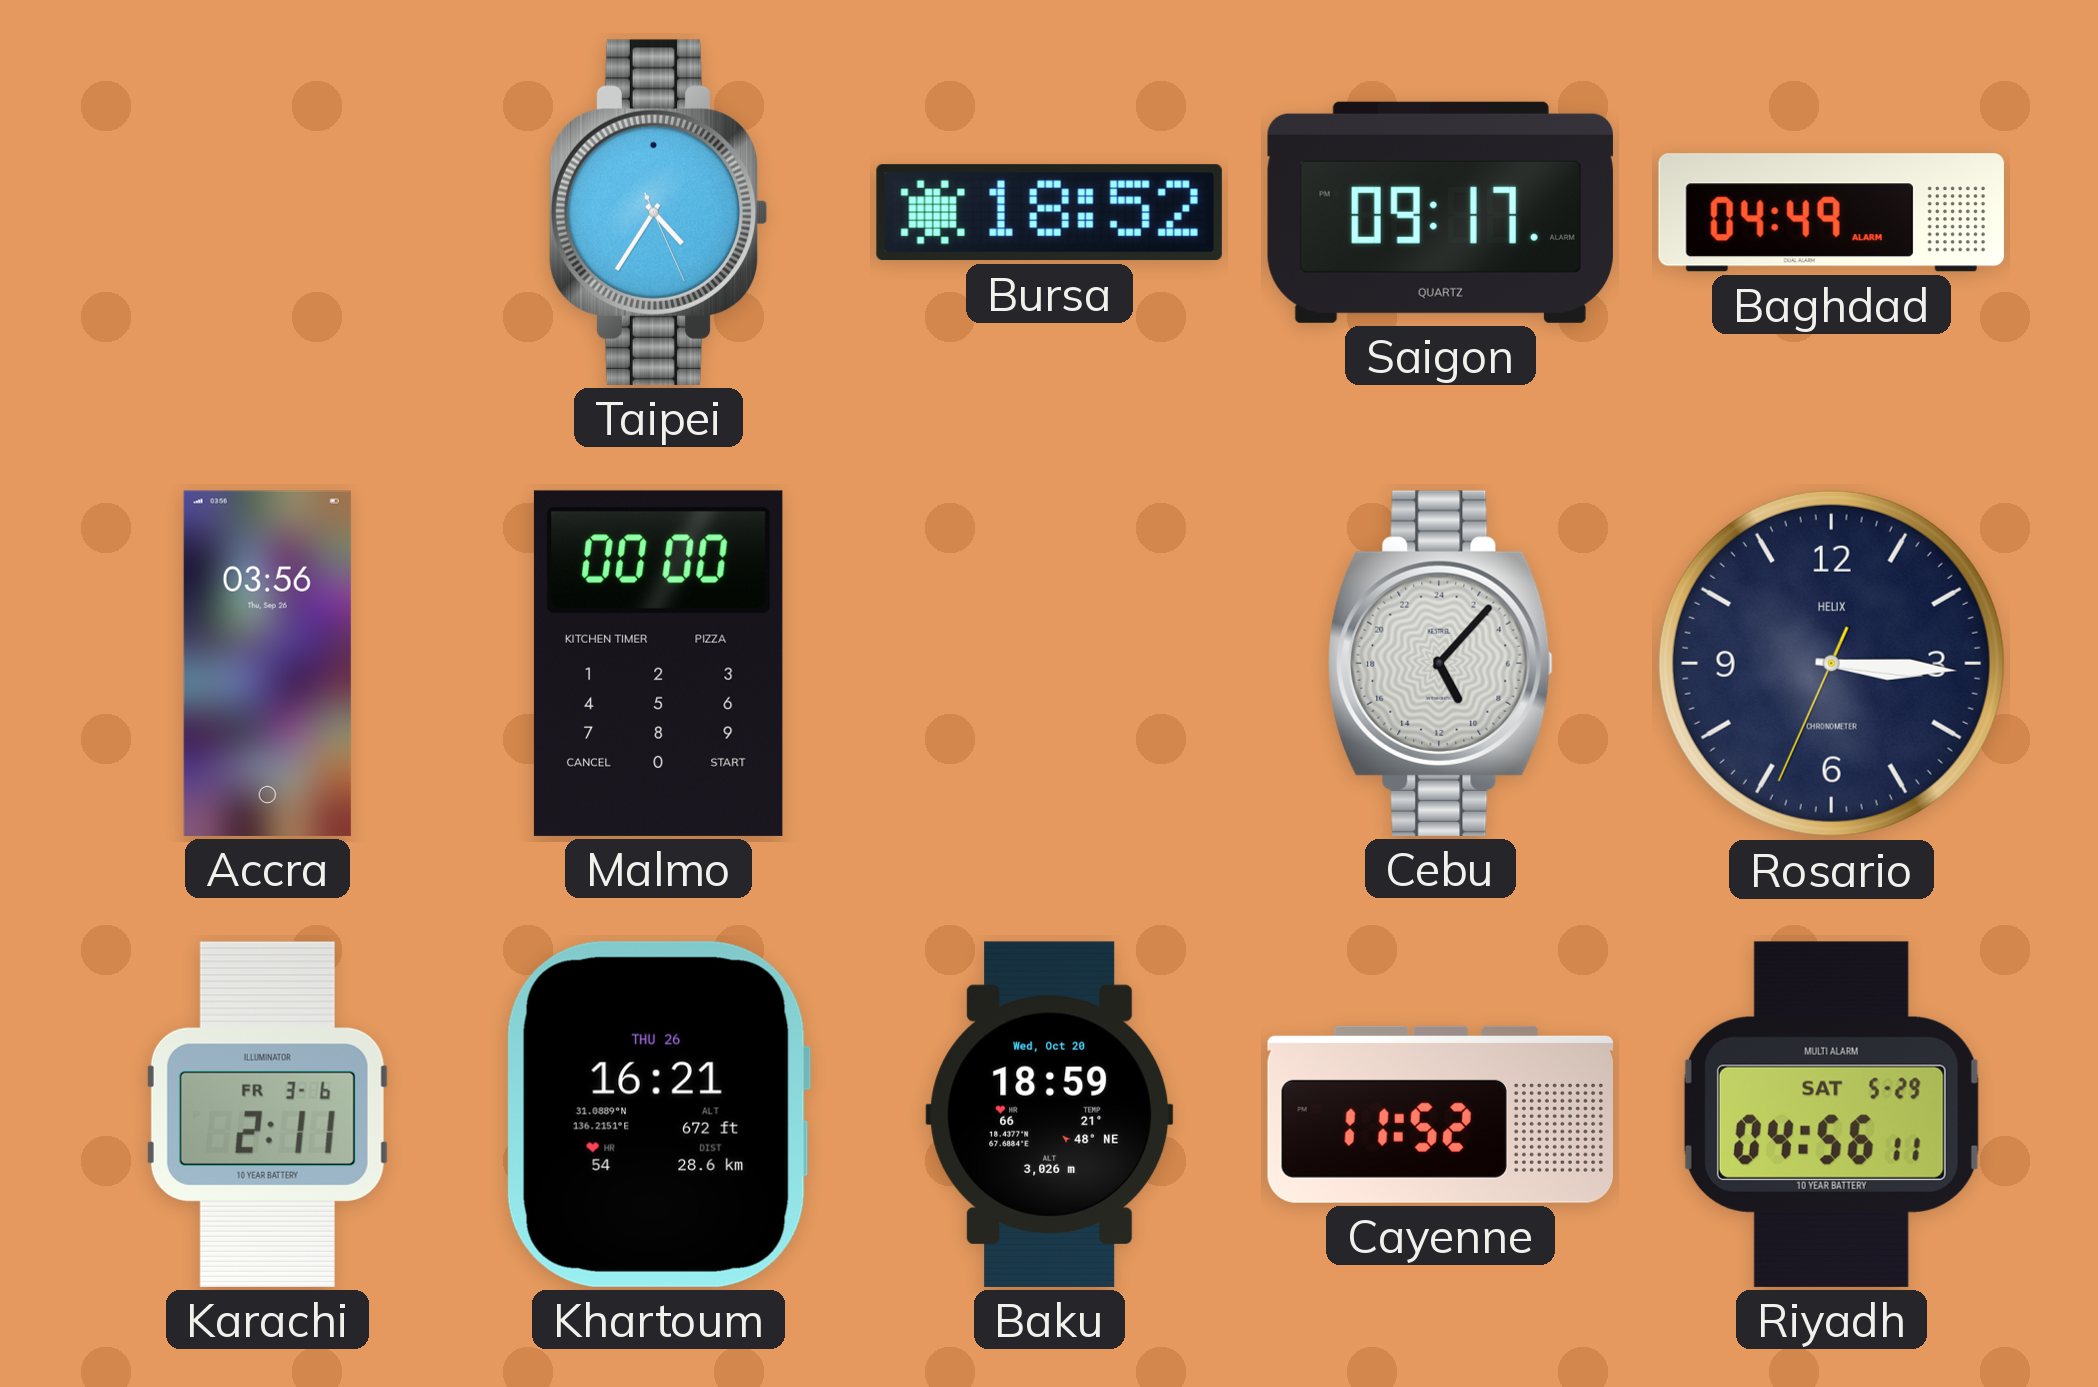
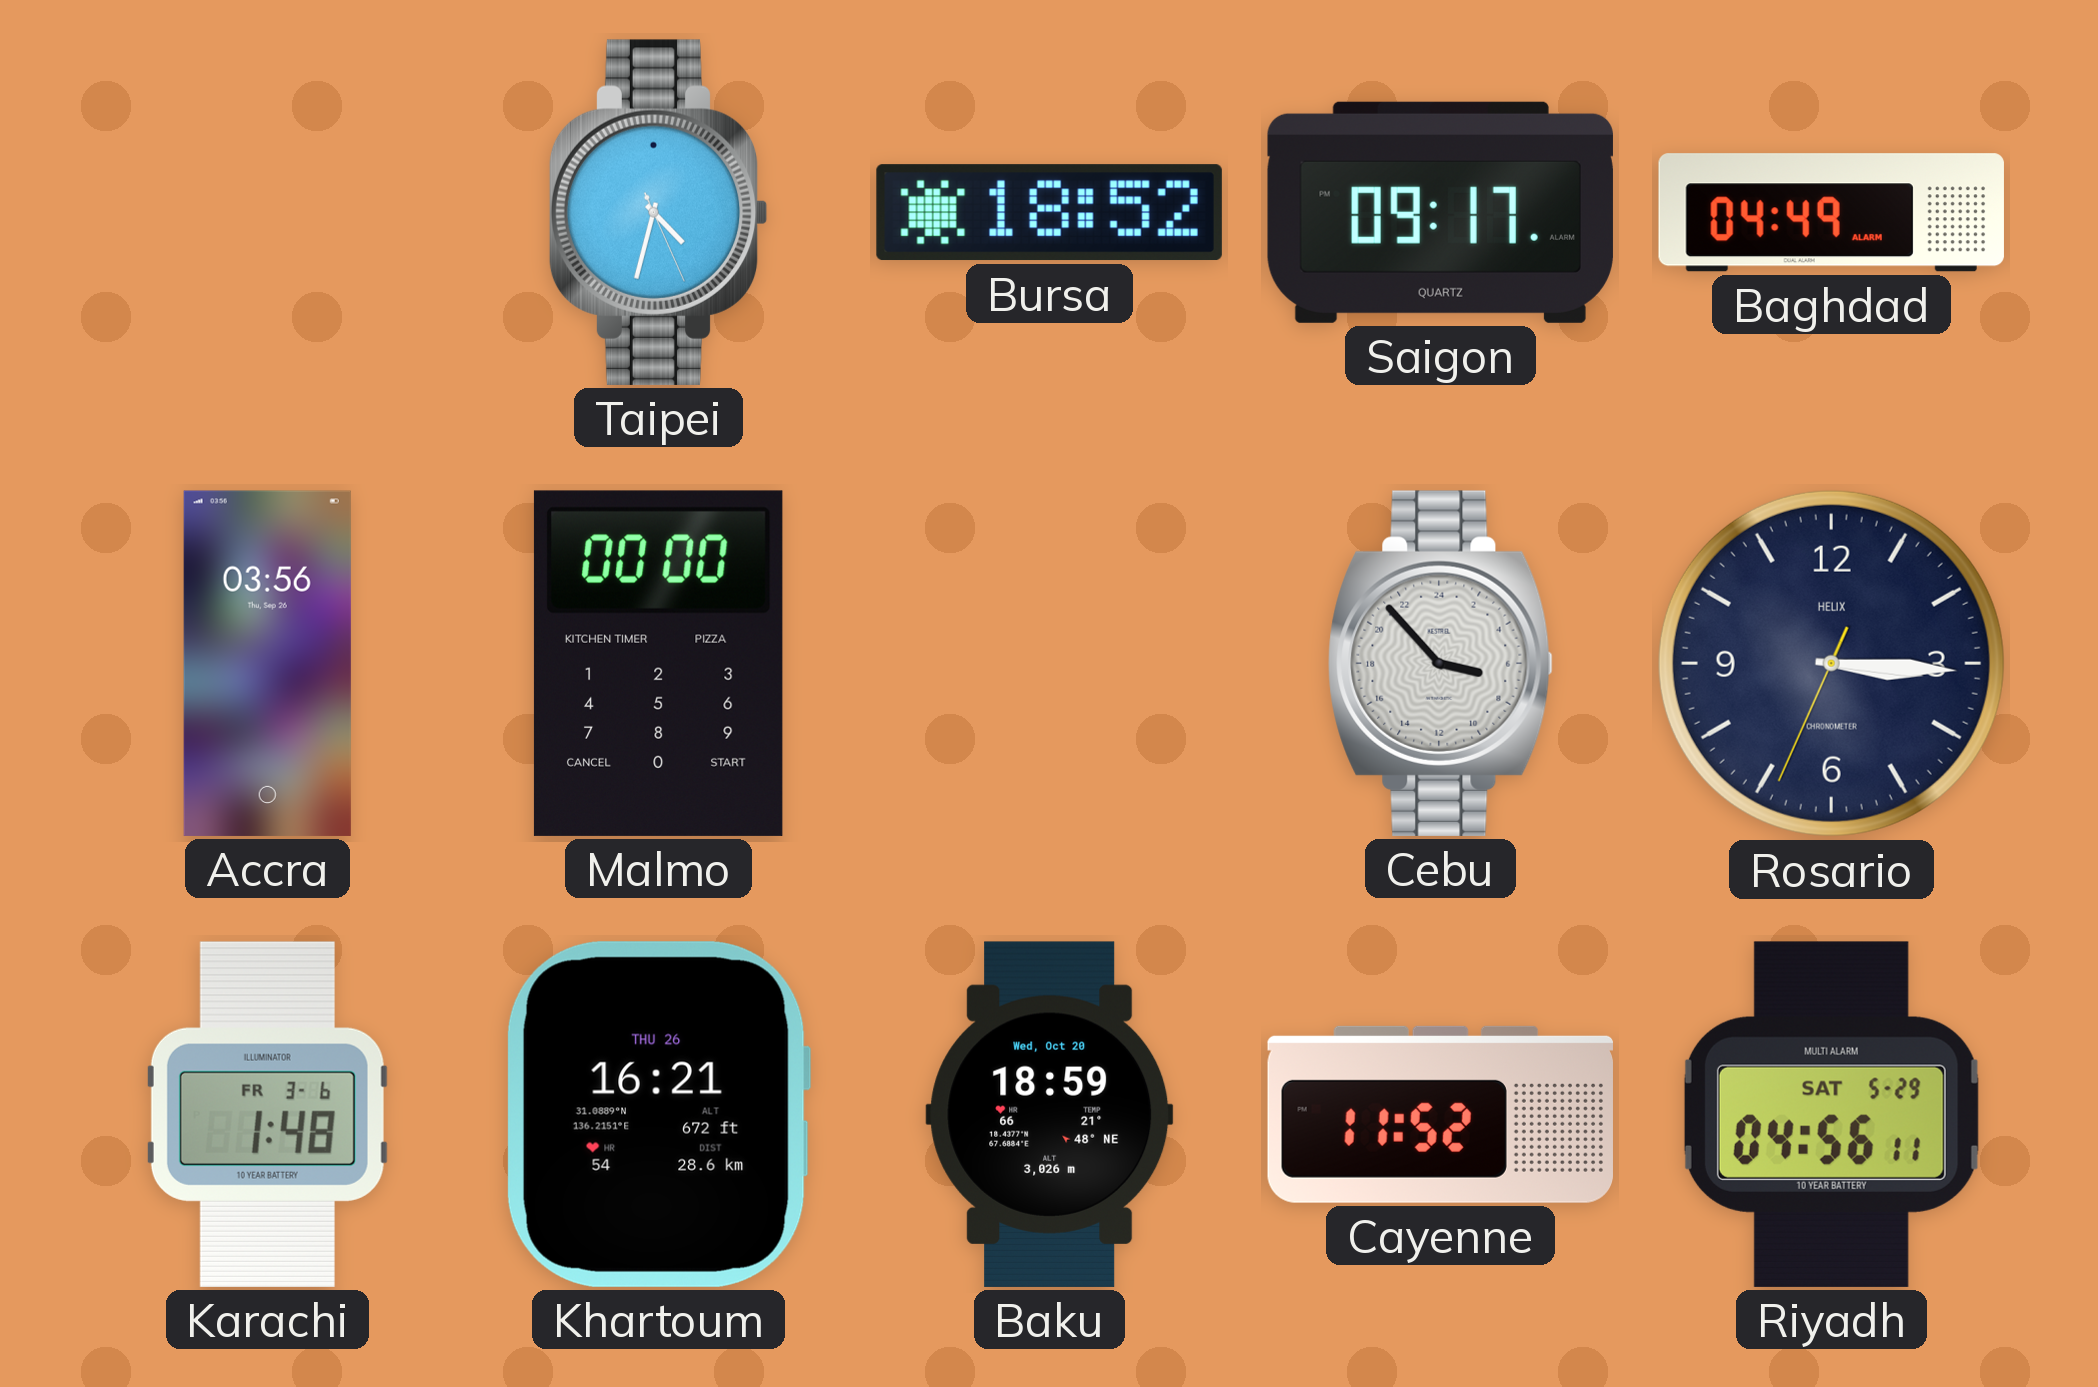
Taipei: 4:35 -> 4:32
Cebu: 10:07 -> 6:53
Karachi: 2:11 -> 1:48
